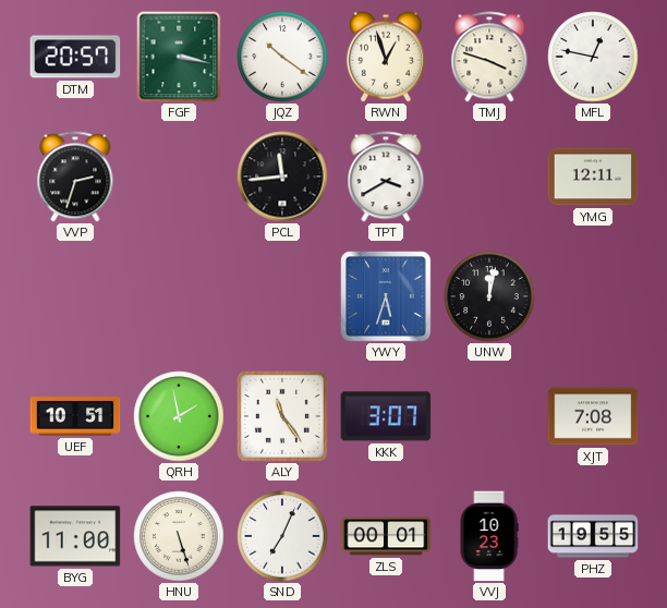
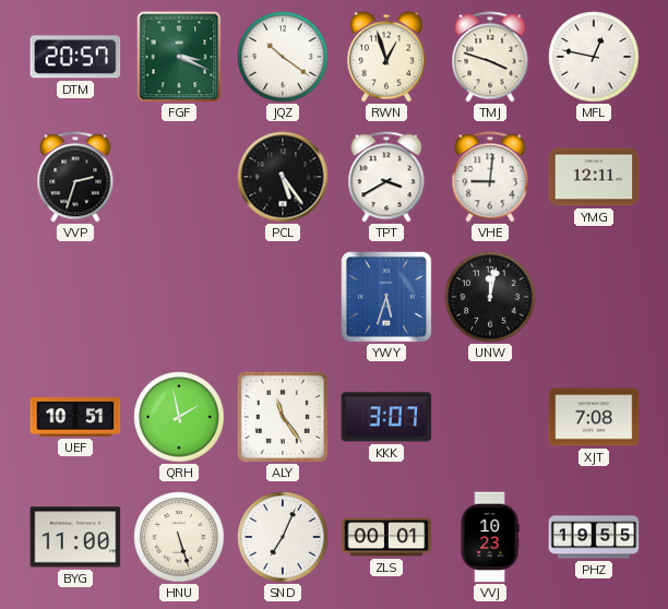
FGF: 3:17 -> 3:19
PCL: 11:44 -> 5:24
VHE: none -> 9:01
